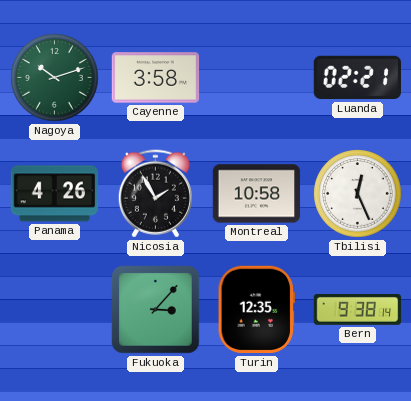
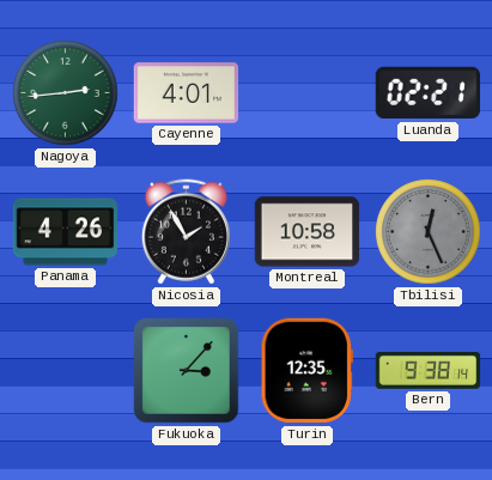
Nagoya: 10:12 -> 2:44
Cayenne: 3:58 -> 4:01
Tbilisi dial: white -> grey
